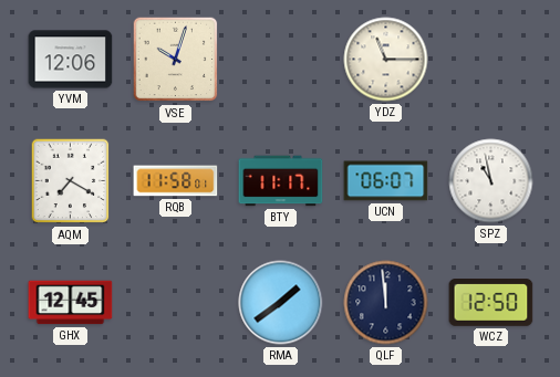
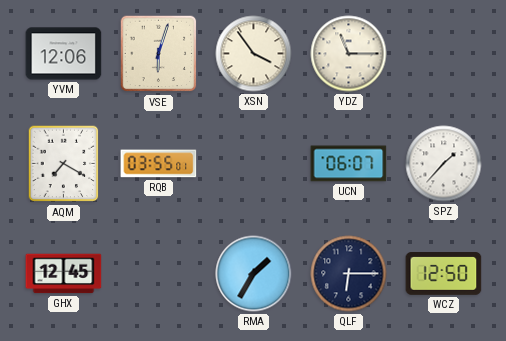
VSE: 10:03 -> 6:03
XSN: none -> 3:54
RQB: 11:58 -> 03:55
BTY: 11:17 -> none
SPZ: 10:58 -> 1:37
RMA: 1:39 -> 1:35
QLF: 11:59 -> 6:15
